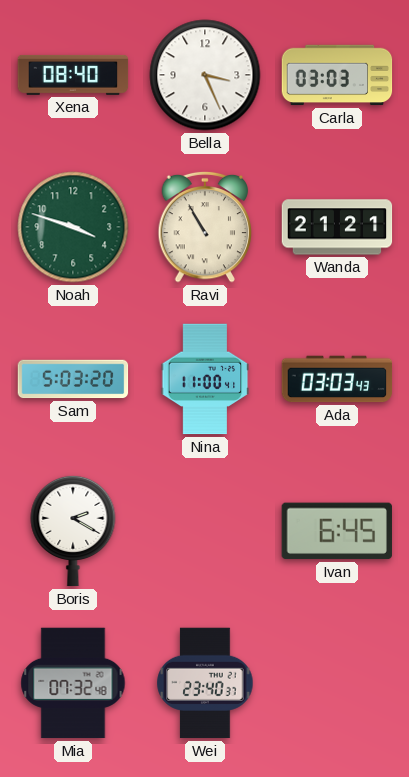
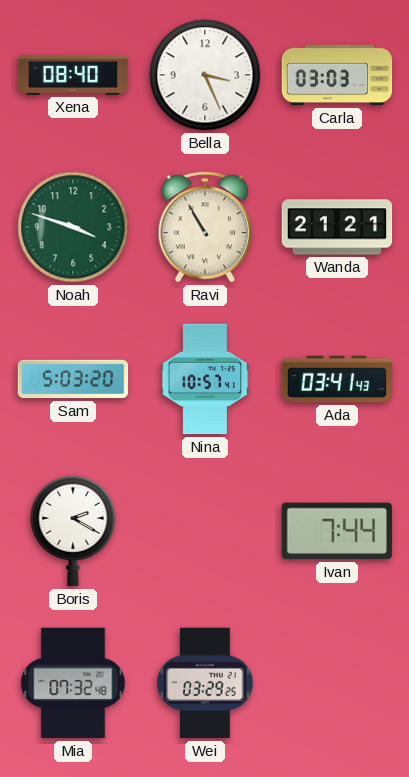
Nina: 11:00 -> 10:57
Ada: 03:03 -> 03:41
Ivan: 6:45 -> 7:44
Wei: 23:40 -> 03:29
